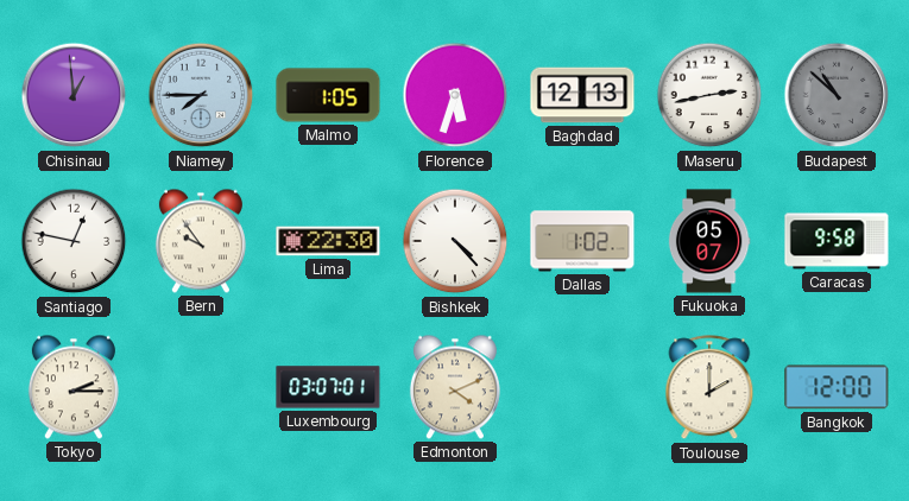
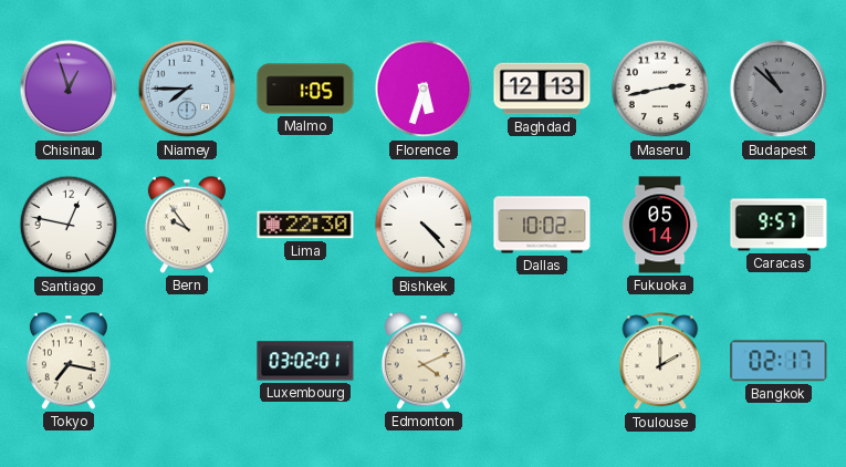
Chisinau: 12:59 -> 12:57
Dallas: 1:02 -> 10:02
Fukuoka: 05:07 -> 05:14
Caracas: 9:58 -> 9:57
Tokyo: 2:15 -> 7:17
Luxembourg: 03:07 -> 03:02
Bangkok: 12:00 -> 02:17
